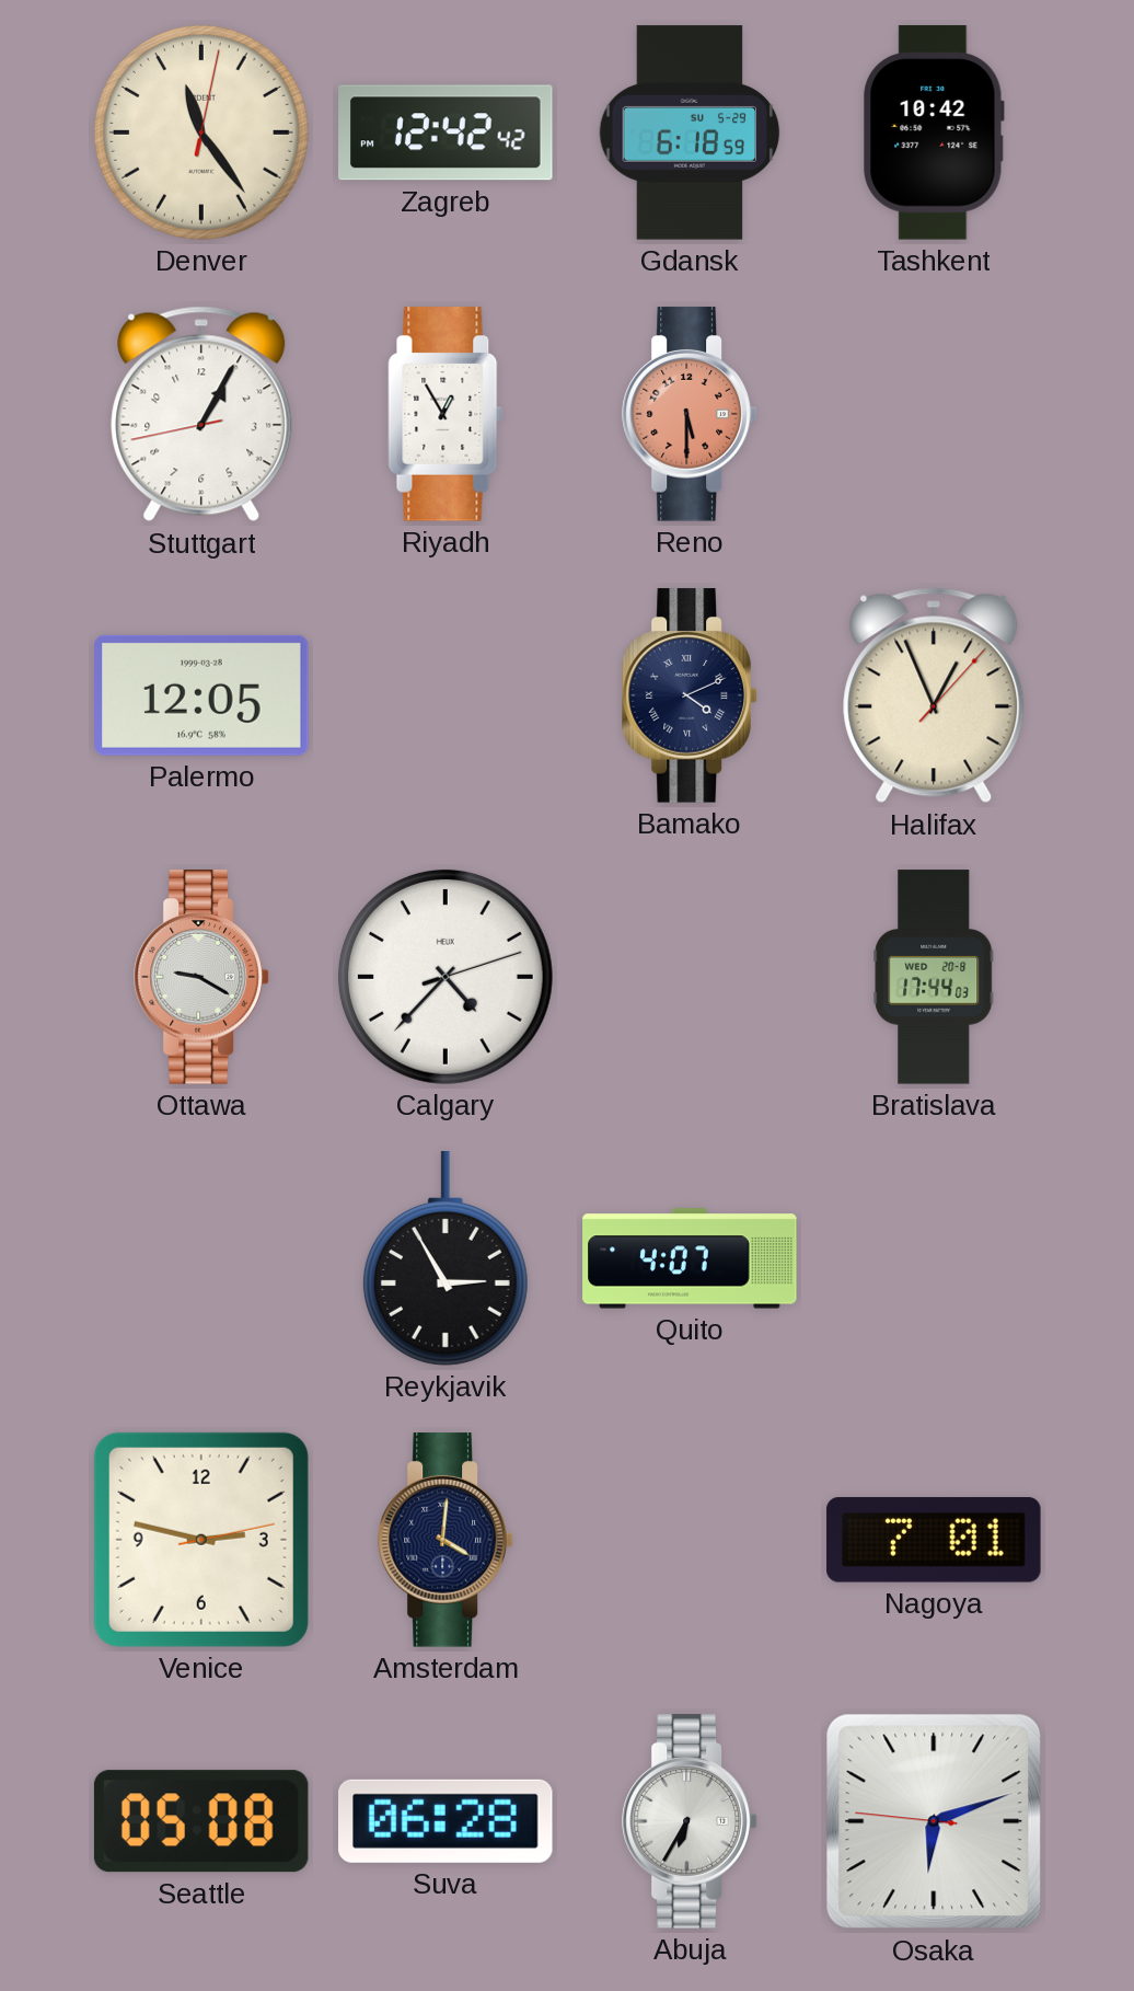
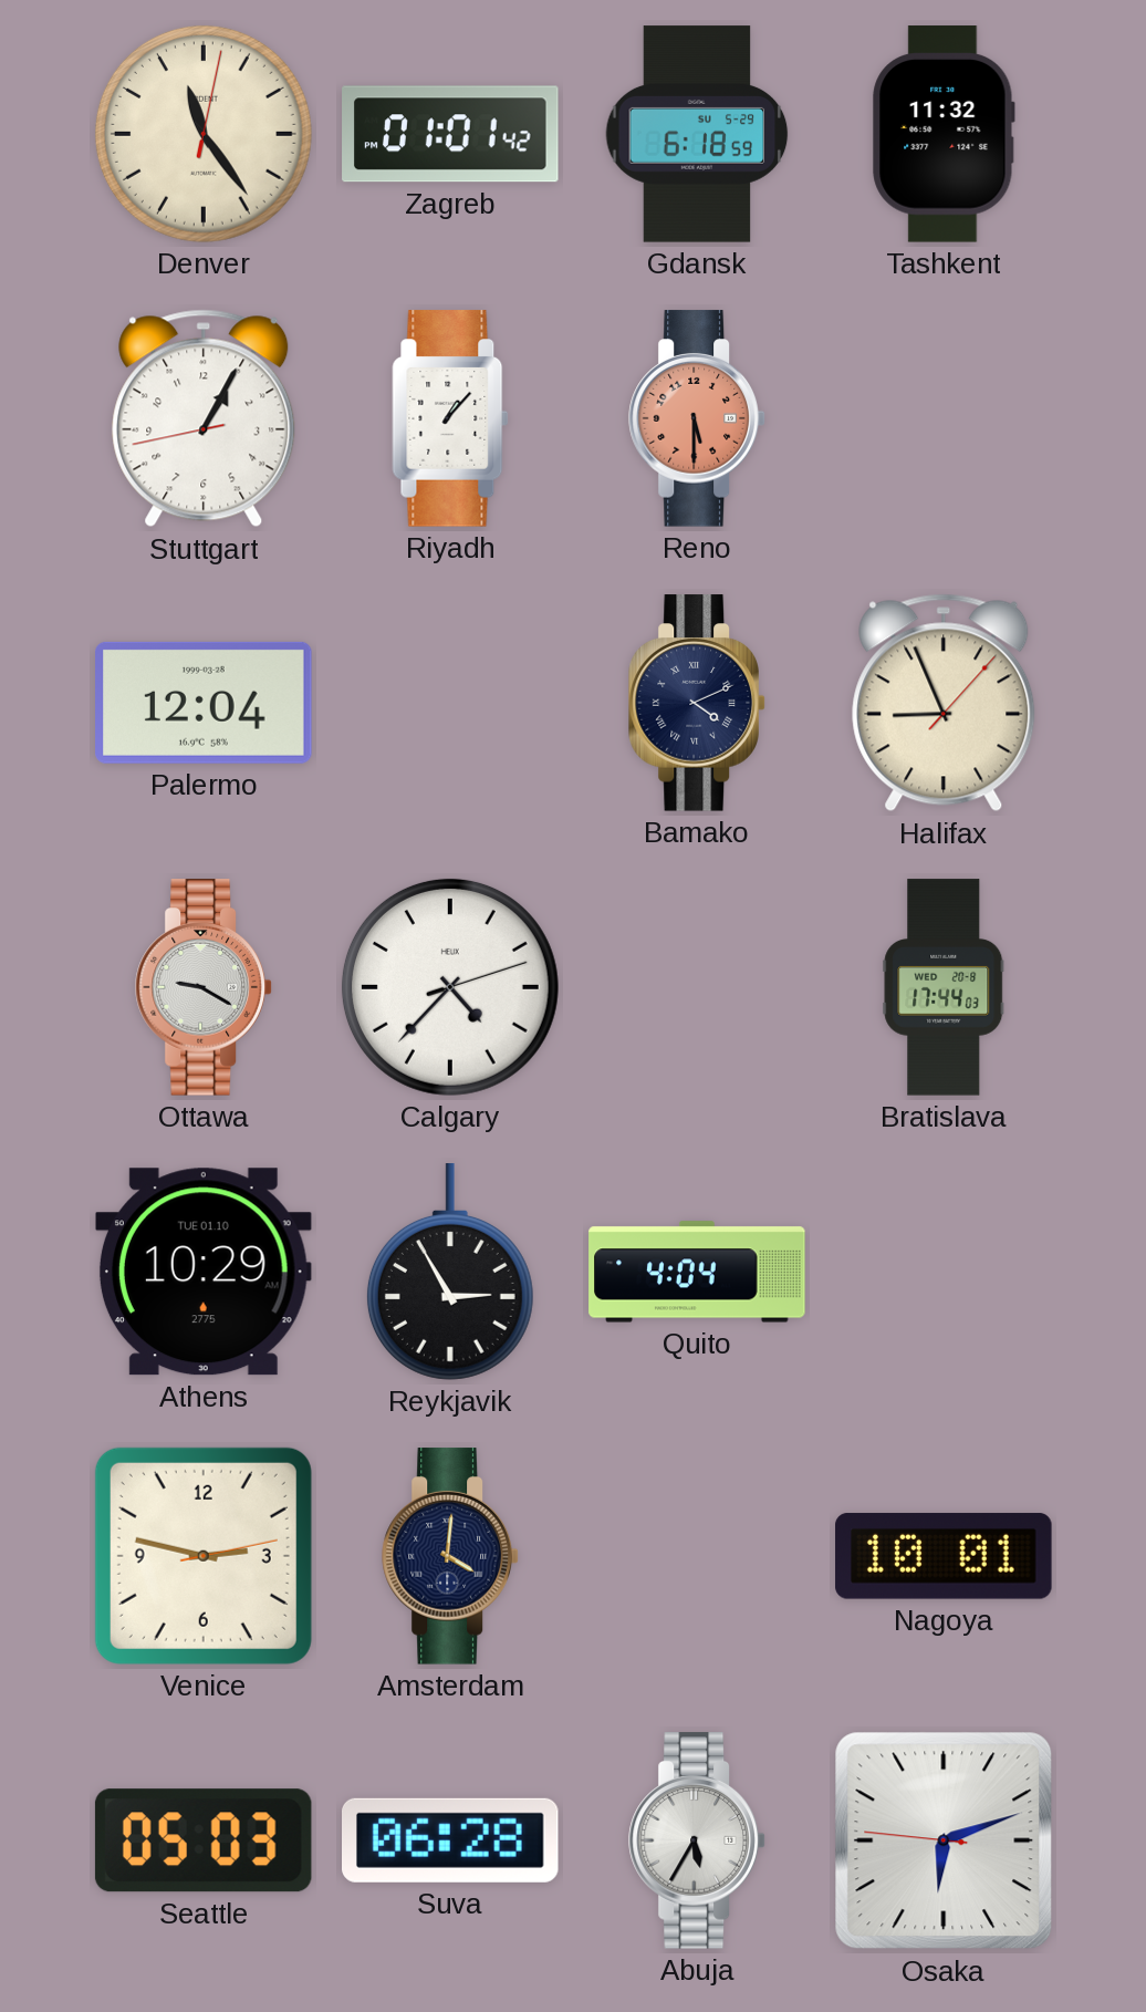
Zagreb: 12:42 -> 01:01
Tashkent: 10:42 -> 11:32
Riyadh: 12:55 -> 1:07
Palermo: 12:05 -> 12:04
Halifax: 12:56 -> 8:56
Athens: none -> 10:29
Quito: 4:07 -> 4:04
Nagoya: 7:01 -> 10:01
Seattle: 05:08 -> 05:03
Abuja: 6:35 -> 5:35
